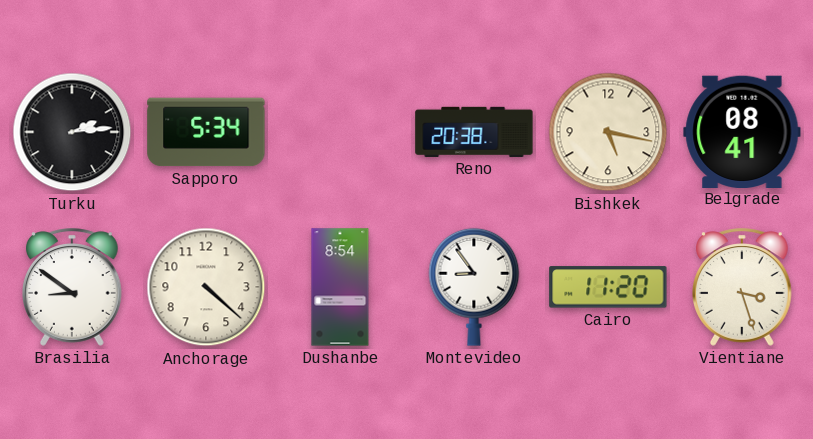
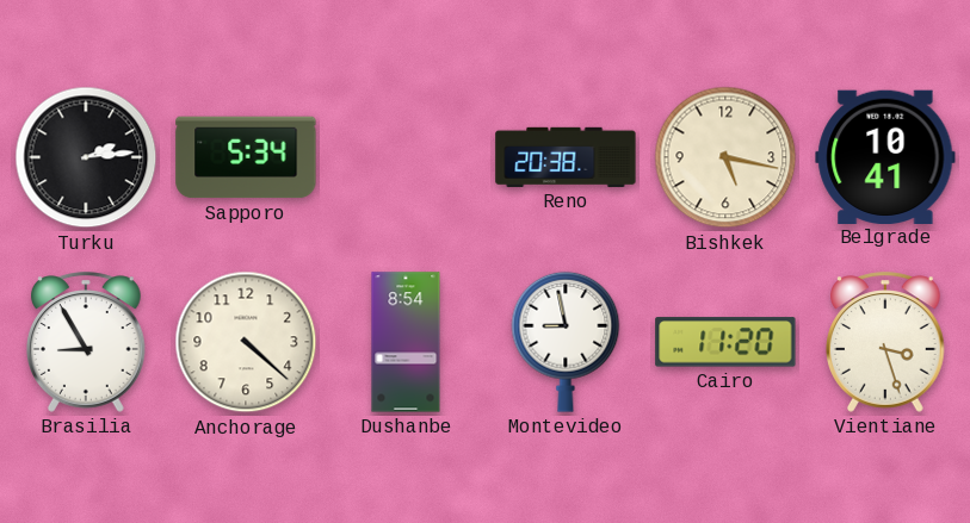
Belgrade: 08:41 -> 10:41
Brasilia: 8:51 -> 8:55
Montevideo: 8:54 -> 8:58
